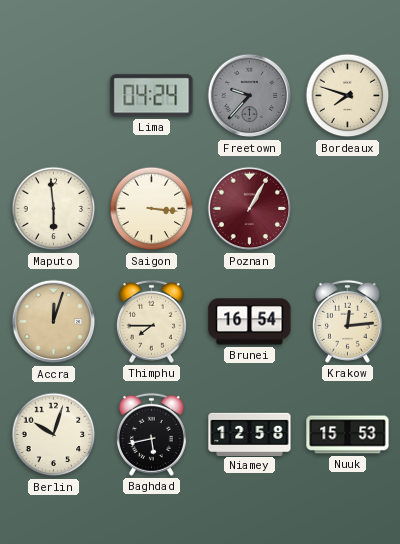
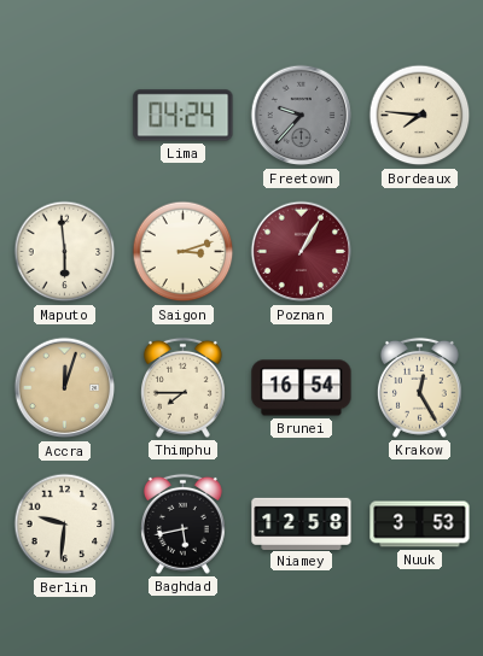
Bordeaux: 7:48 -> 7:46
Saigon: 3:16 -> 3:12
Krakow: 12:14 -> 12:25
Berlin: 10:03 -> 9:31
Nuuk: 15:53 -> 3:53
